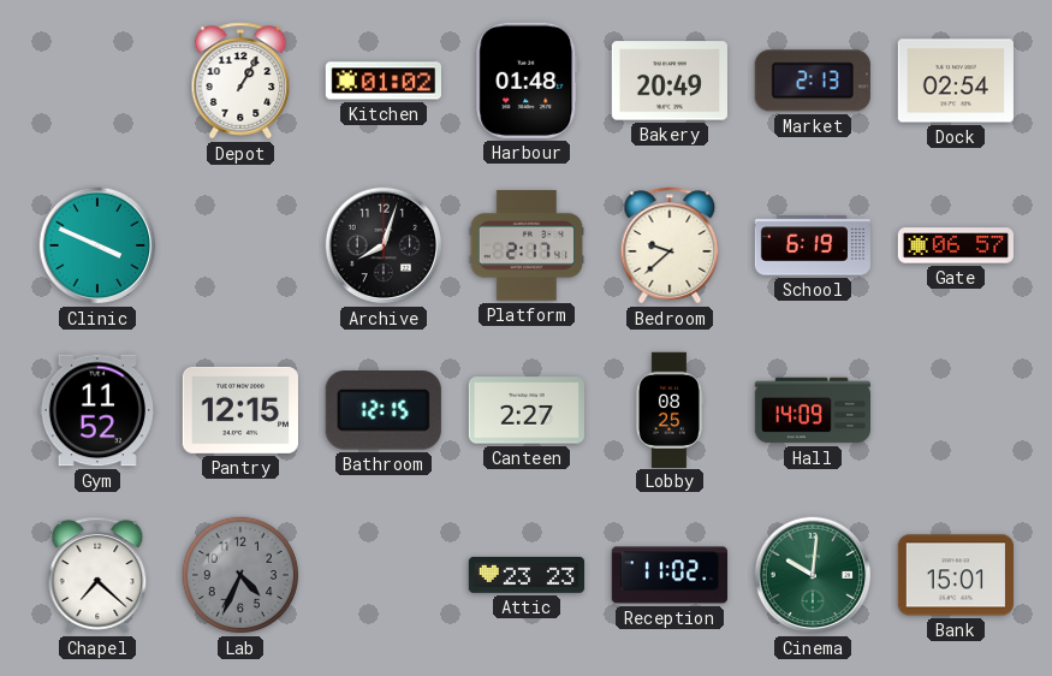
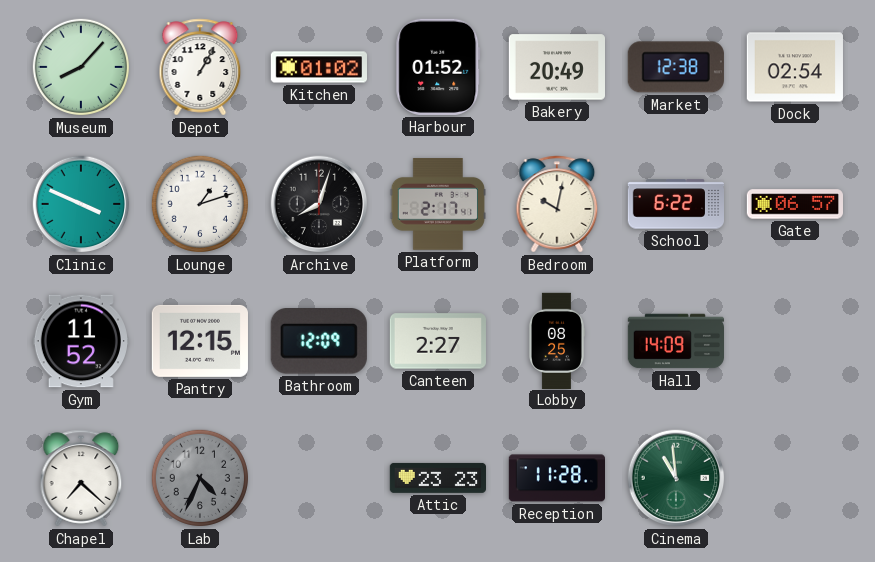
Museum: none -> 8:07
Harbour: 01:48 -> 01:52
Market: 2:13 -> 12:38
Lounge: none -> 1:12
Bedroom: 9:38 -> 10:02
School: 6:19 -> 6:22
Bathroom: 12:15 -> 12:09
Reception: 11:02 -> 11:28
Cinema: 10:01 -> 10:59
Bank: 15:01 -> none
